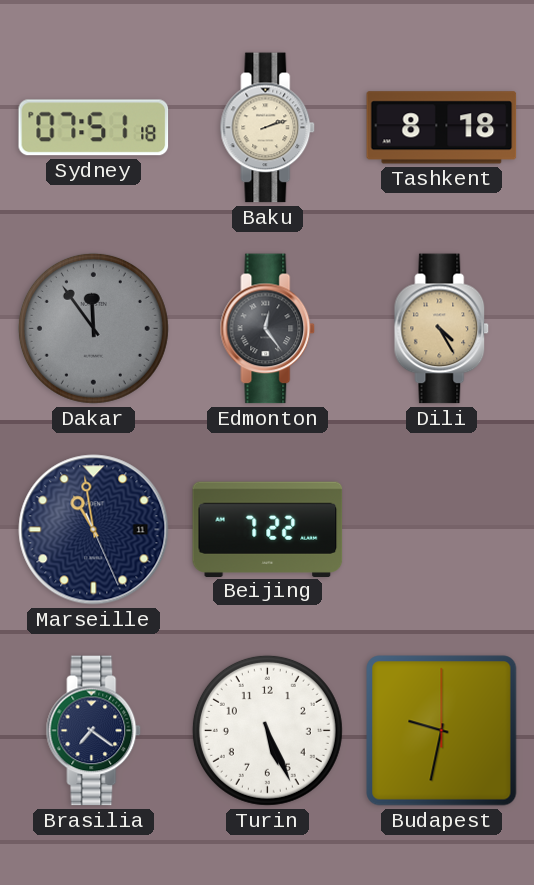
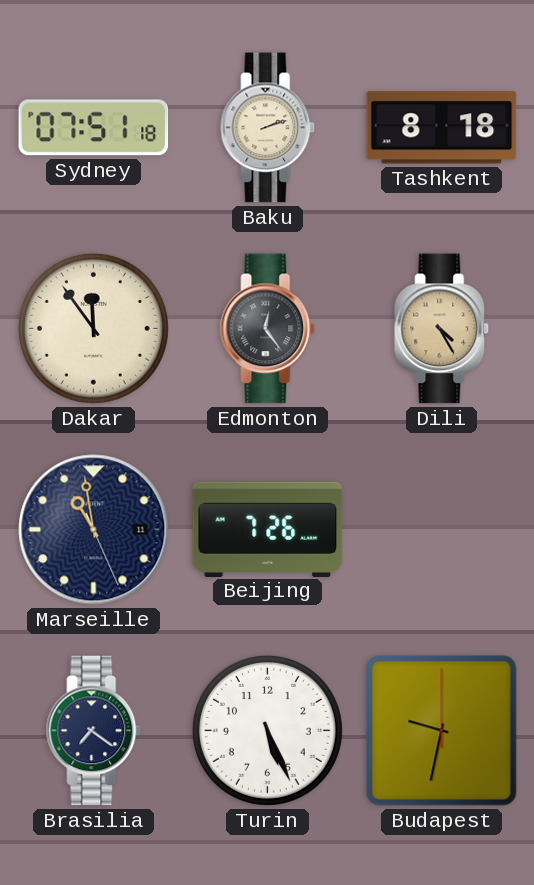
Dakar dial: grey -> cream
Beijing: 7:22 -> 7:26
